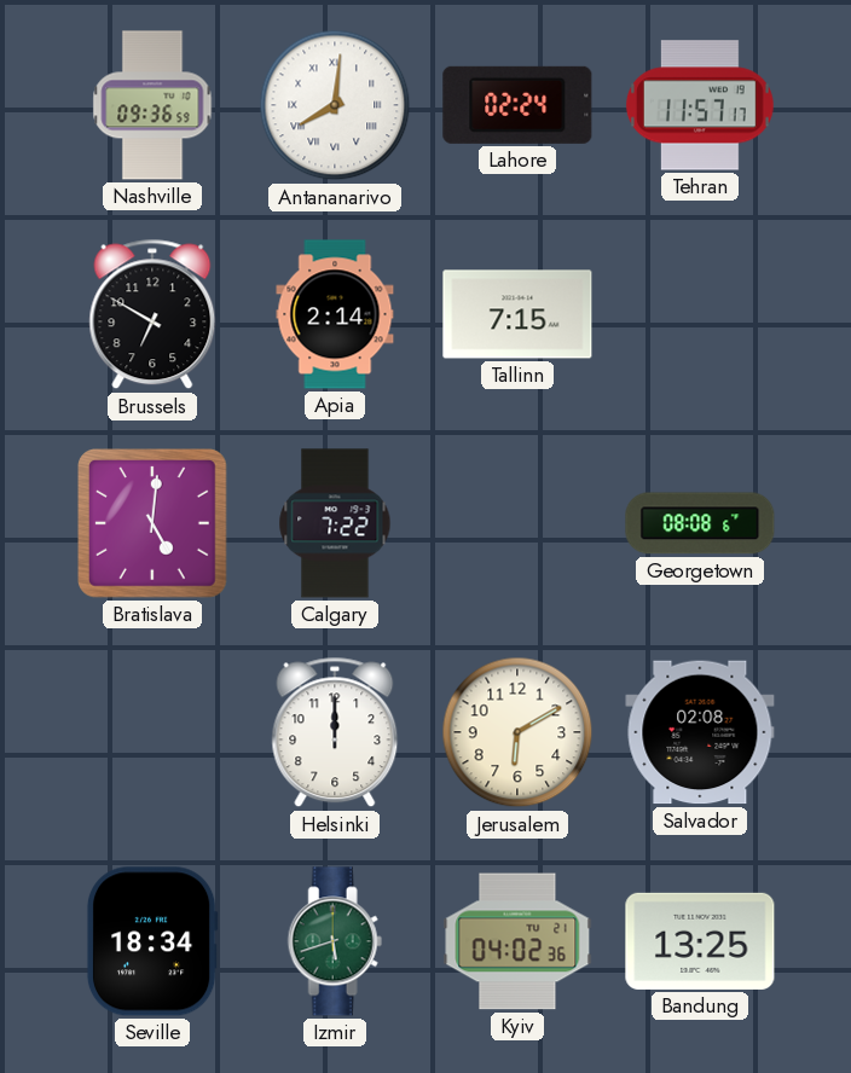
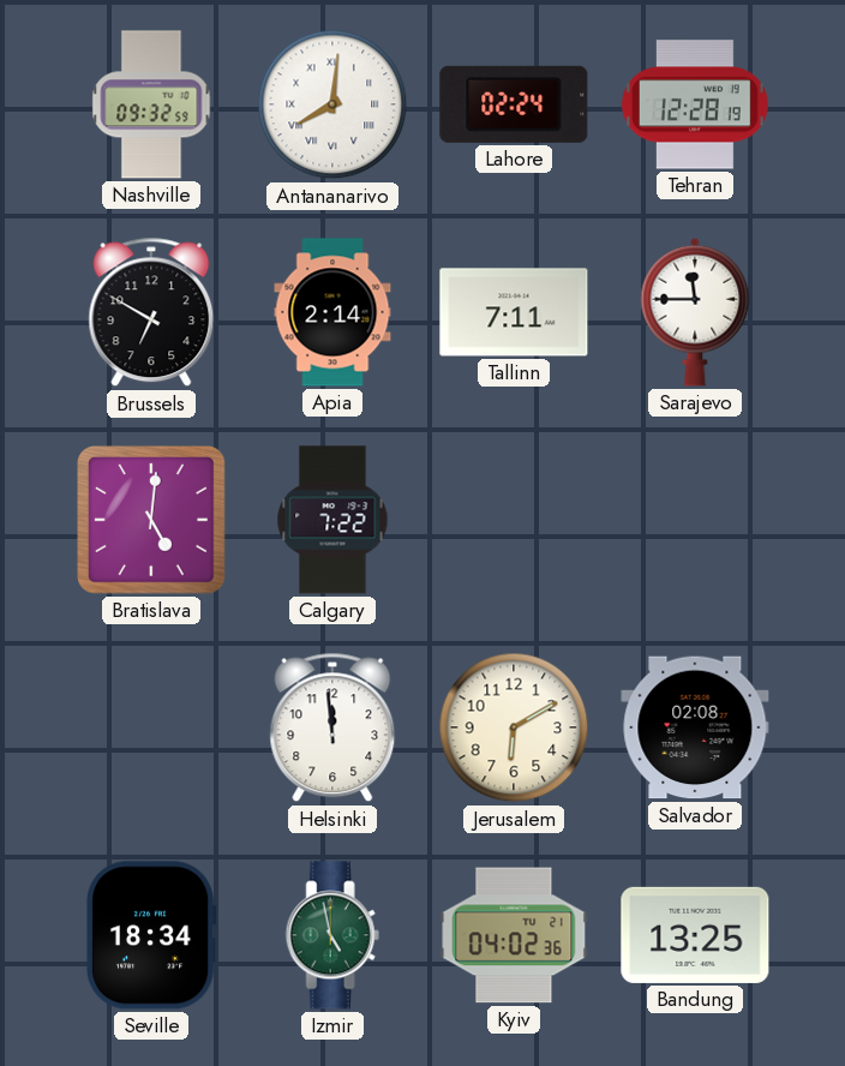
Nashville: 09:36 -> 09:32
Tehran: 11:57 -> 12:28
Tallinn: 7:15 -> 7:11
Sarajevo: none -> 11:45
Georgetown: 08:08 -> none
Helsinki: 12:00 -> 11:59
Izmir: 5:42 -> 4:58
